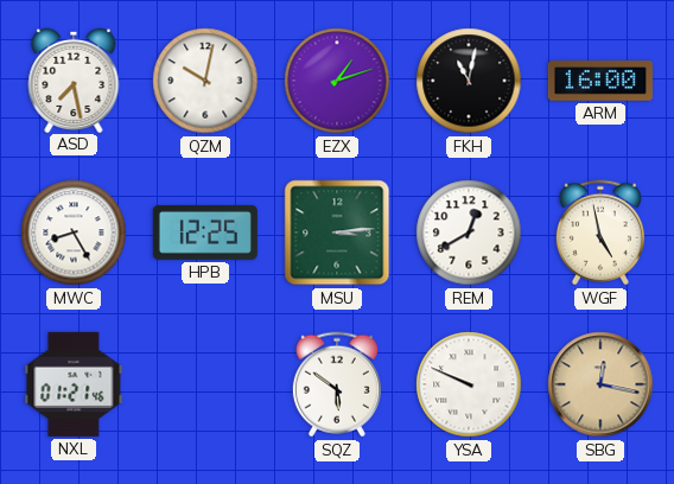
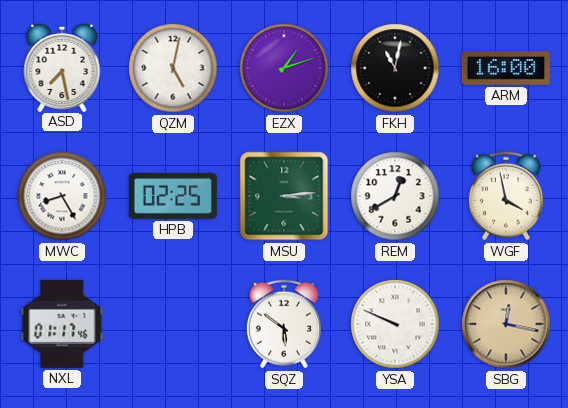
QZM: 10:02 -> 5:02
HPB: 12:25 -> 02:25
WGF: 4:58 -> 3:58
NXL: 01:21 -> 01:17
